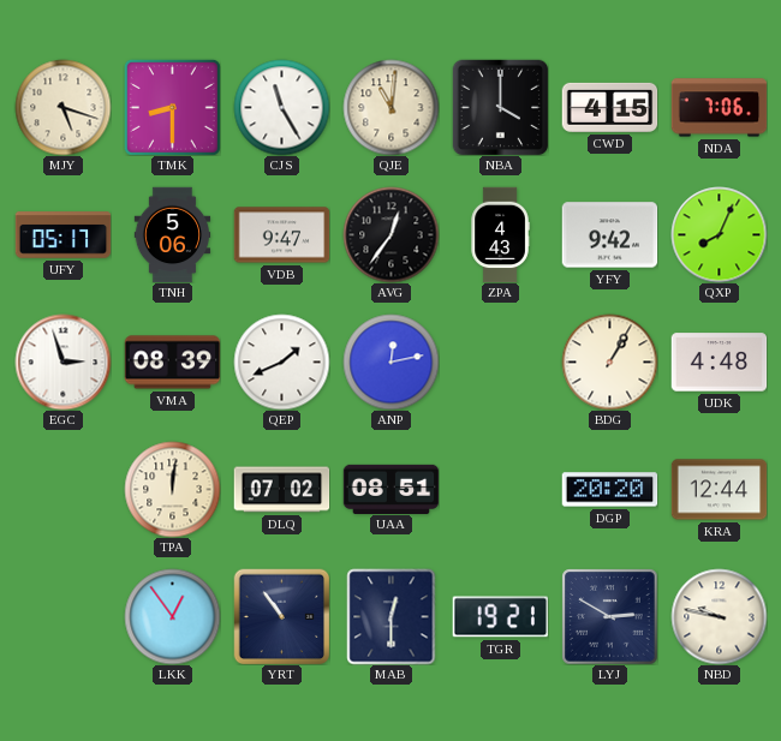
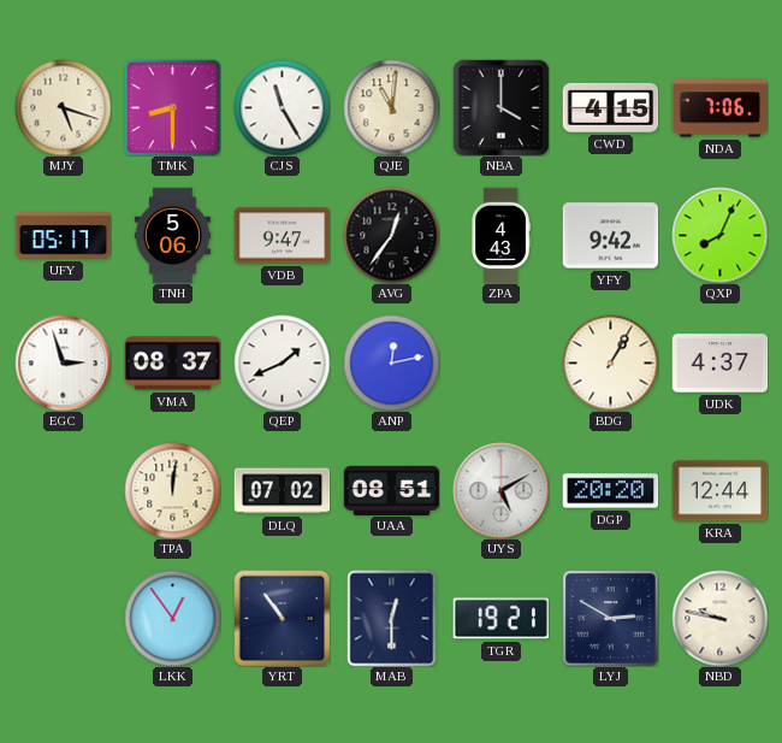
VMA: 08:39 -> 08:37
UDK: 4:48 -> 4:37
UYS: none -> 5:10
